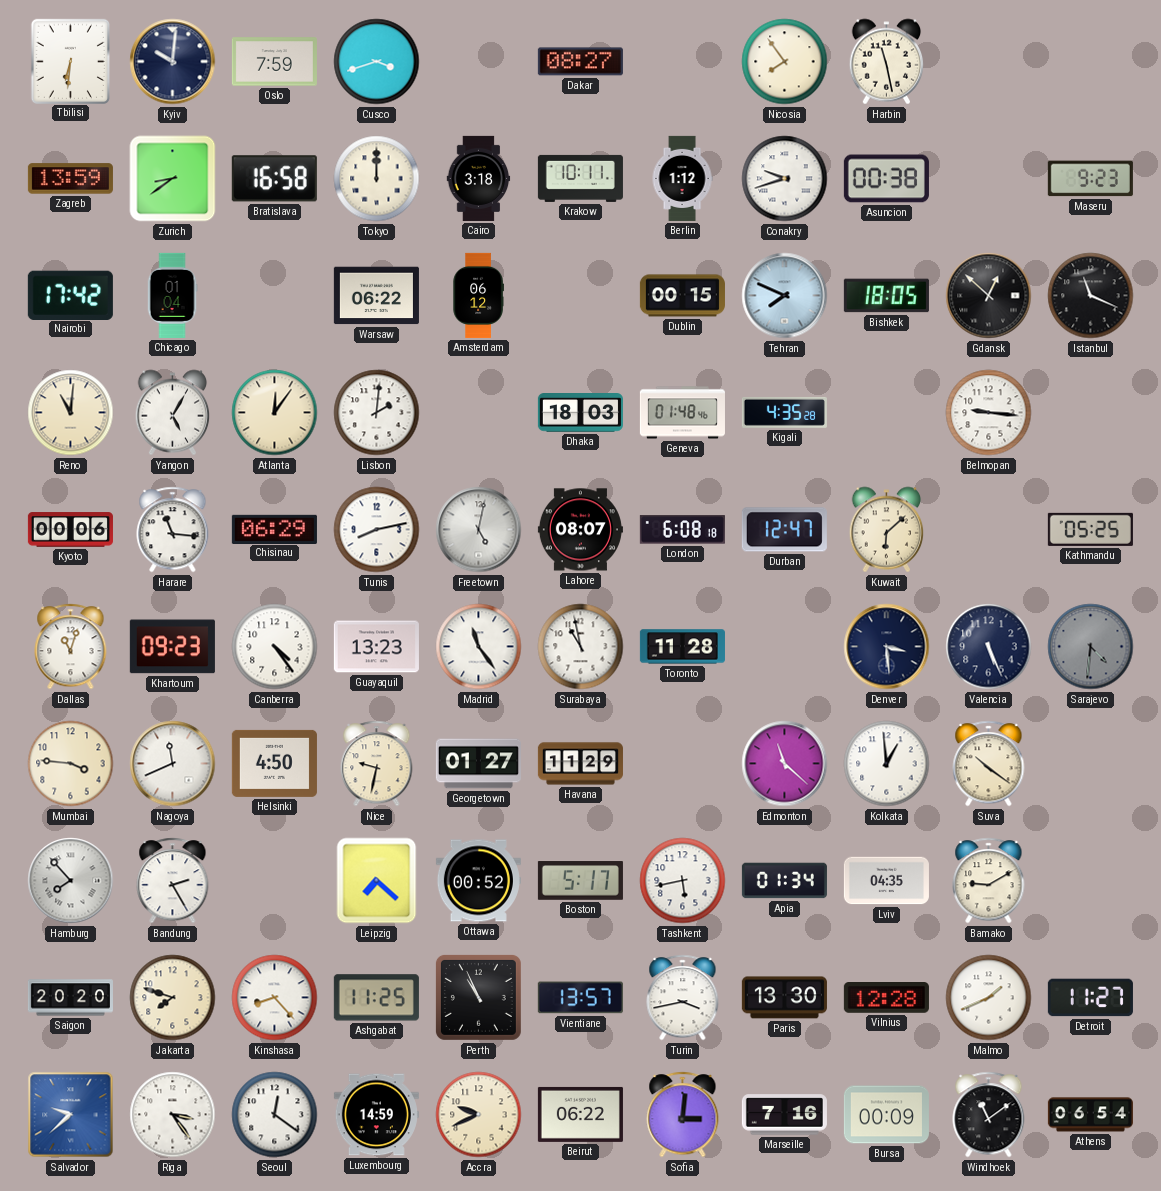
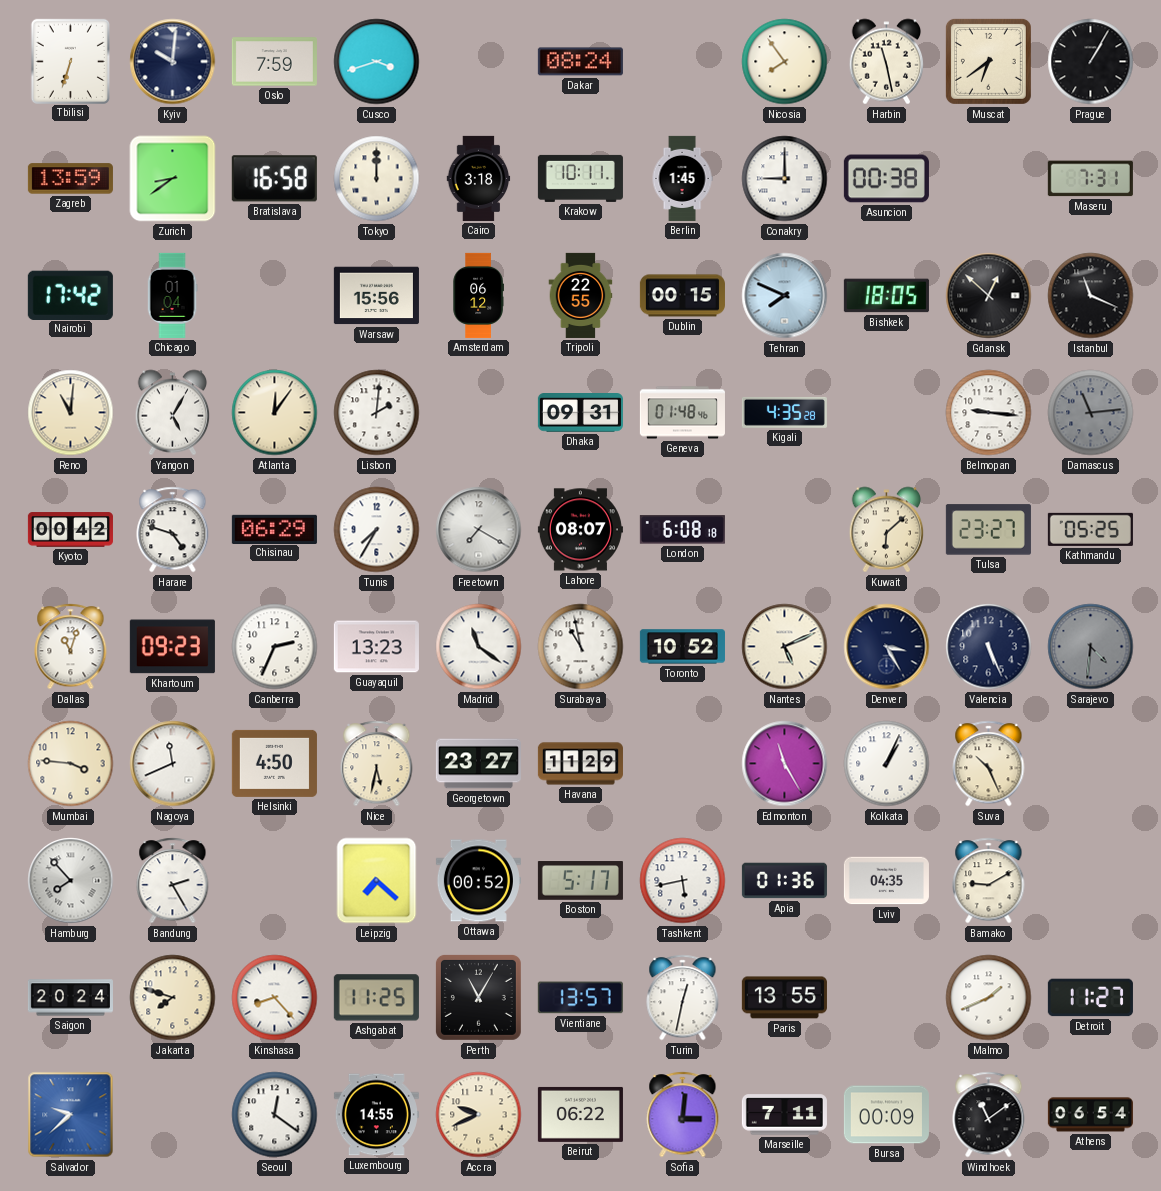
Tbilisi: 6:31 -> 6:33
Dakar: 08:27 -> 08:24
Muscat: none -> 6:39
Prague: none -> 1:05
Berlin: 1:12 -> 1:45
Conakry: 9:42 -> 9:00
Maseru: 9:23 -> 7:31
Warsaw: 06:22 -> 15:56
Tripoli: none -> 22:55
Dhaka: 18:03 -> 09:31
Damascus: none -> 11:14
Kyoto: 00:06 -> 00:42
Harare: 11:16 -> 4:48
Tunis: 8:13 -> 7:35
Freetown: 5:02 -> 7:20
Durban: 12:47 -> none
Tulsa: none -> 23:27
Canberra: 4:24 -> 2:34
Madrid: 11:24 -> 11:21
Toronto: 11:28 -> 10:52
Nantes: none -> 5:11
Denver: 3:29 -> 3:25
Nice: 9:32 -> 5:32
Georgetown: 01:27 -> 23:27
Edmonton: 11:22 -> 11:25
Kolkata: 12:59 -> 1:04
Suva: 10:21 -> 10:26
Apia: 01:34 -> 01:36
Saigon: 20:20 -> 20:24
Perth: 10:56 -> 11:05
Turin: 3:43 -> 12:32
Paris: 13:30 -> 13:55
Vilnius: 12:28 -> none
Riga: 3:24 -> none
Luxembourg: 14:59 -> 14:55
Marseille: 7:16 -> 7:11
